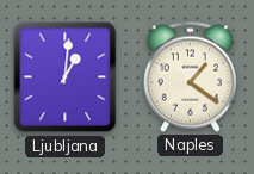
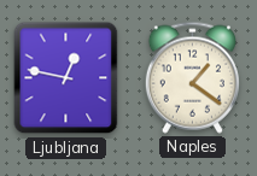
Ljubljana: 1:01 -> 12:47
